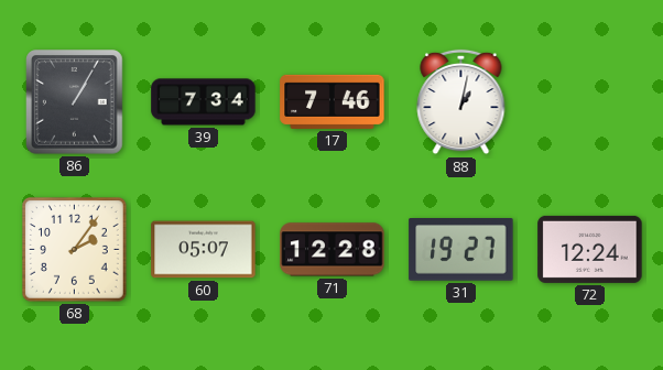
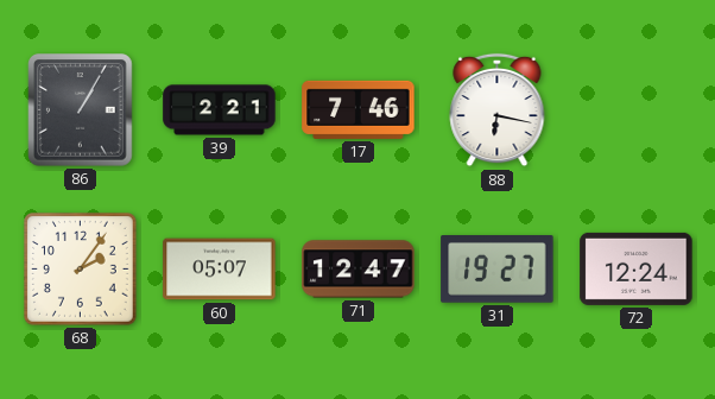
39: 7:34 -> 2:21
88: 1:02 -> 6:17
71: 12:28 -> 12:47
